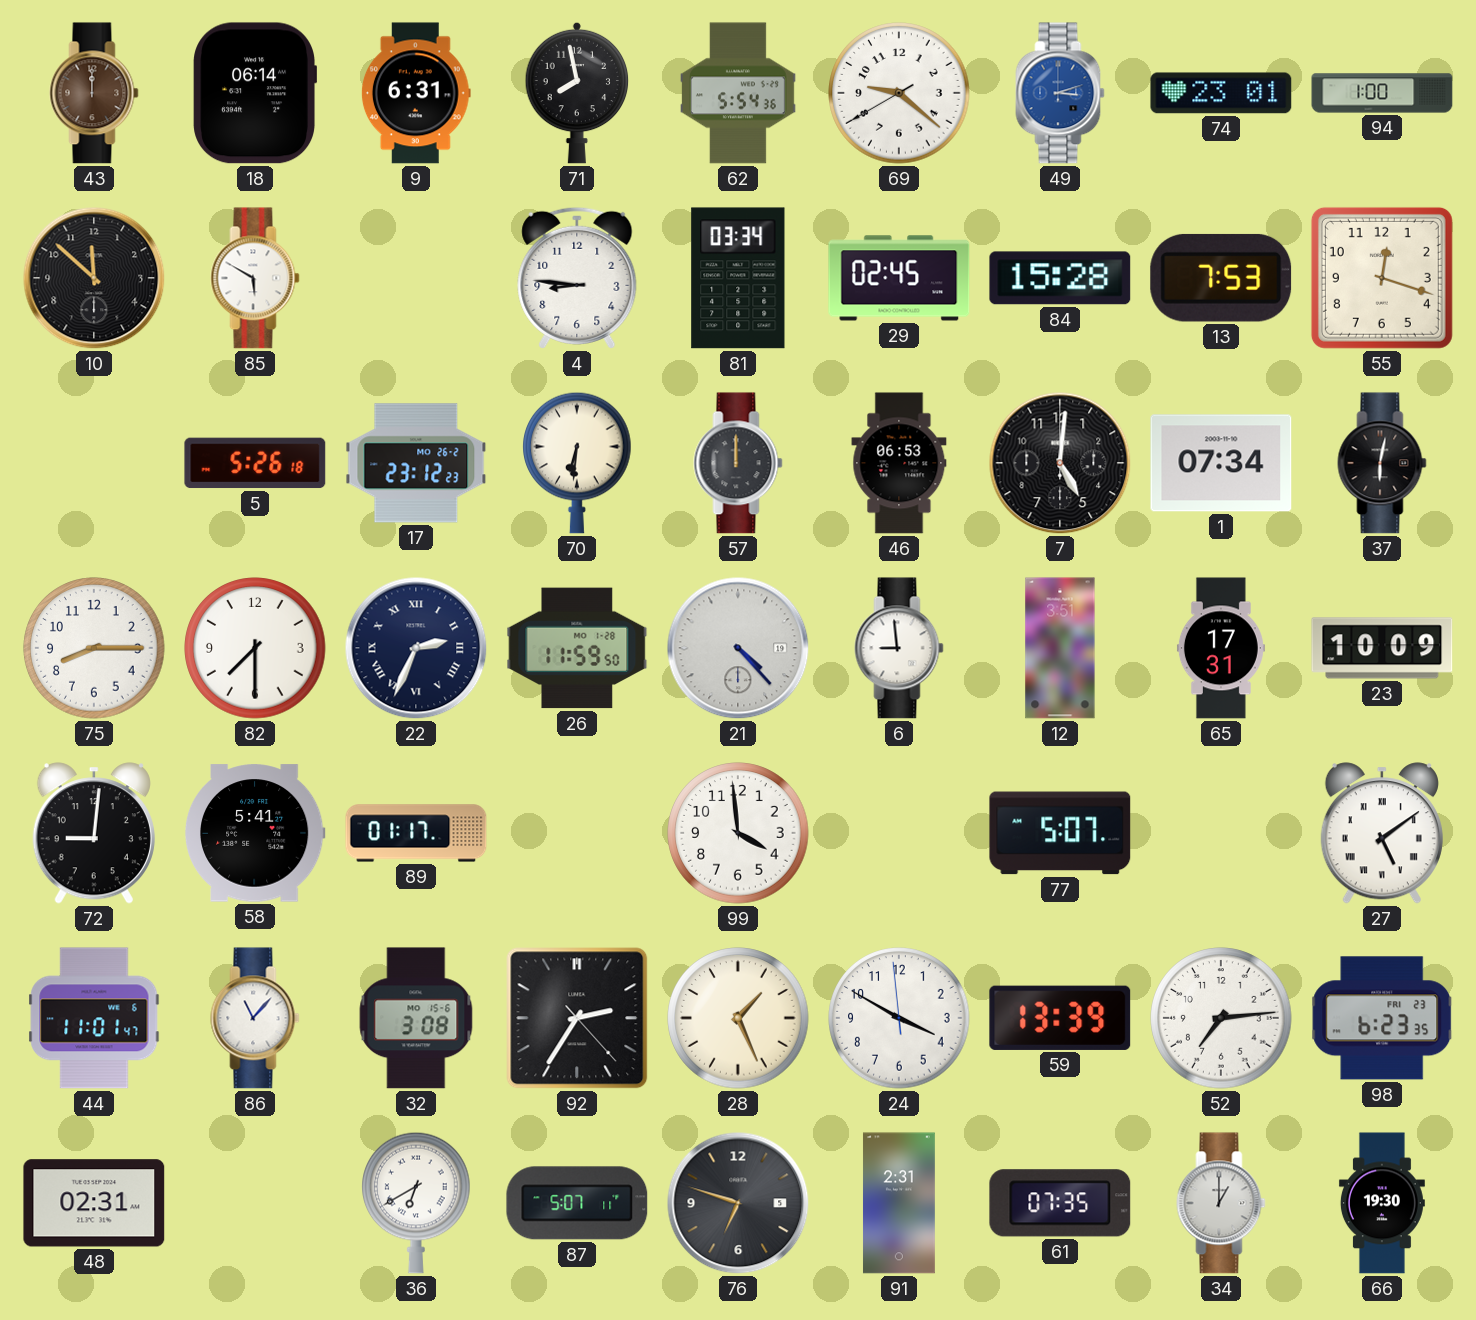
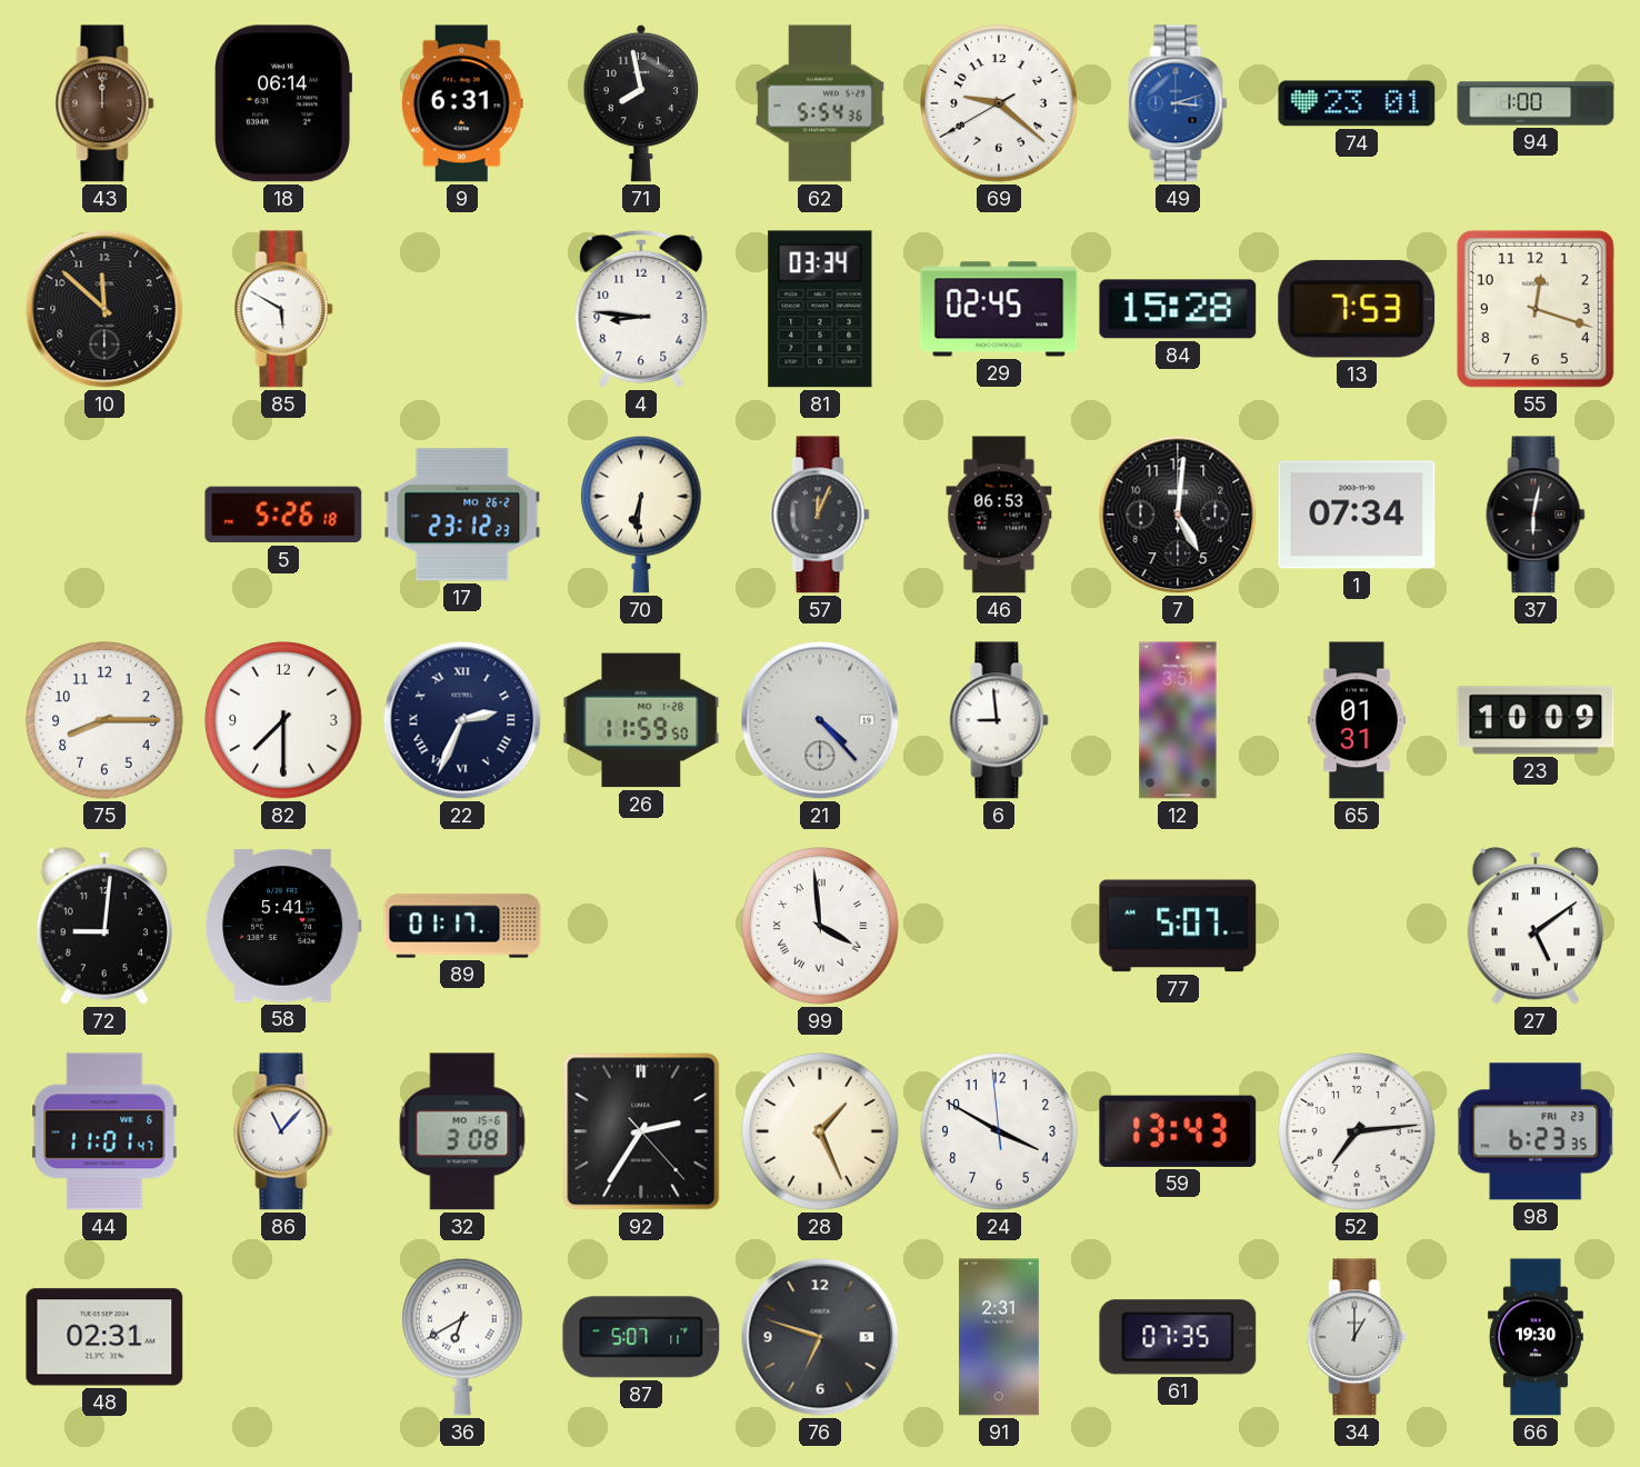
57: 12:00 -> 12:04
65: 17:31 -> 01:31
99 numerals: Arabic -> Roman
59: 13:39 -> 13:43
